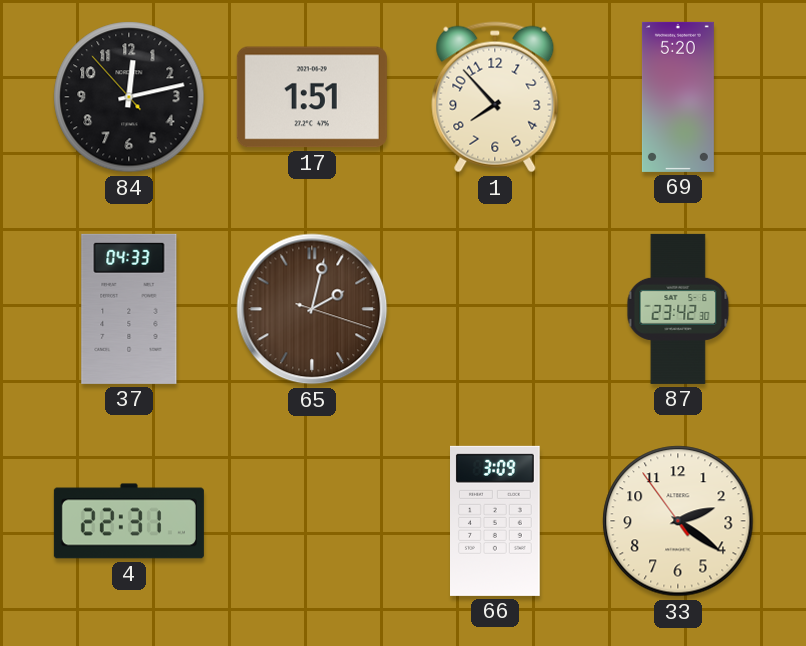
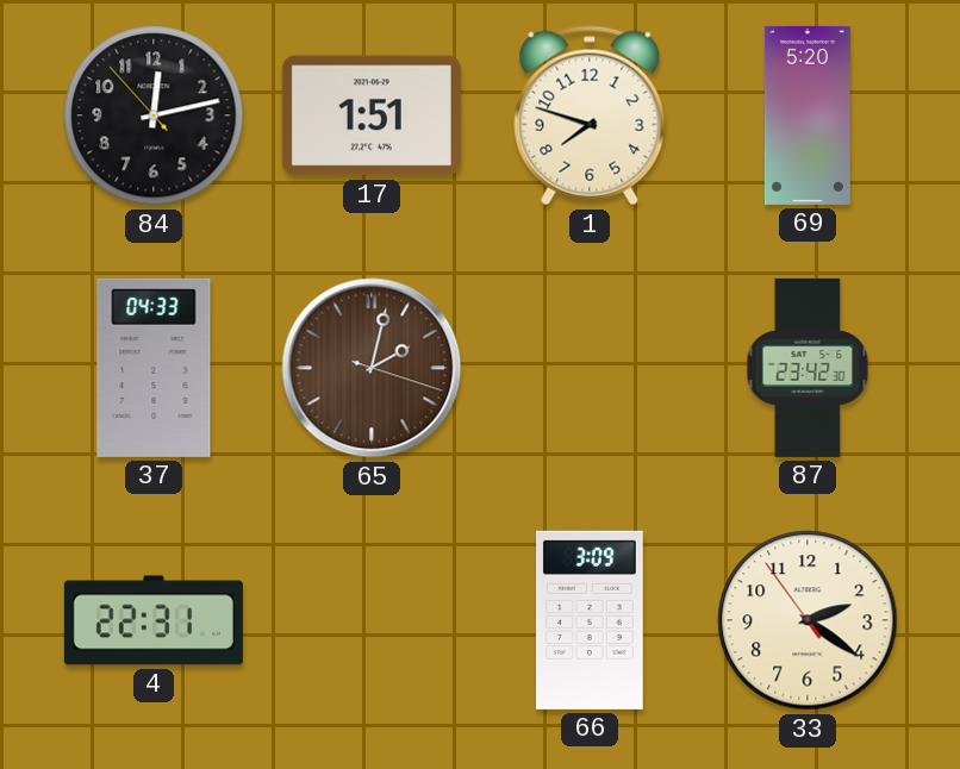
1: 7:53 -> 7:48
